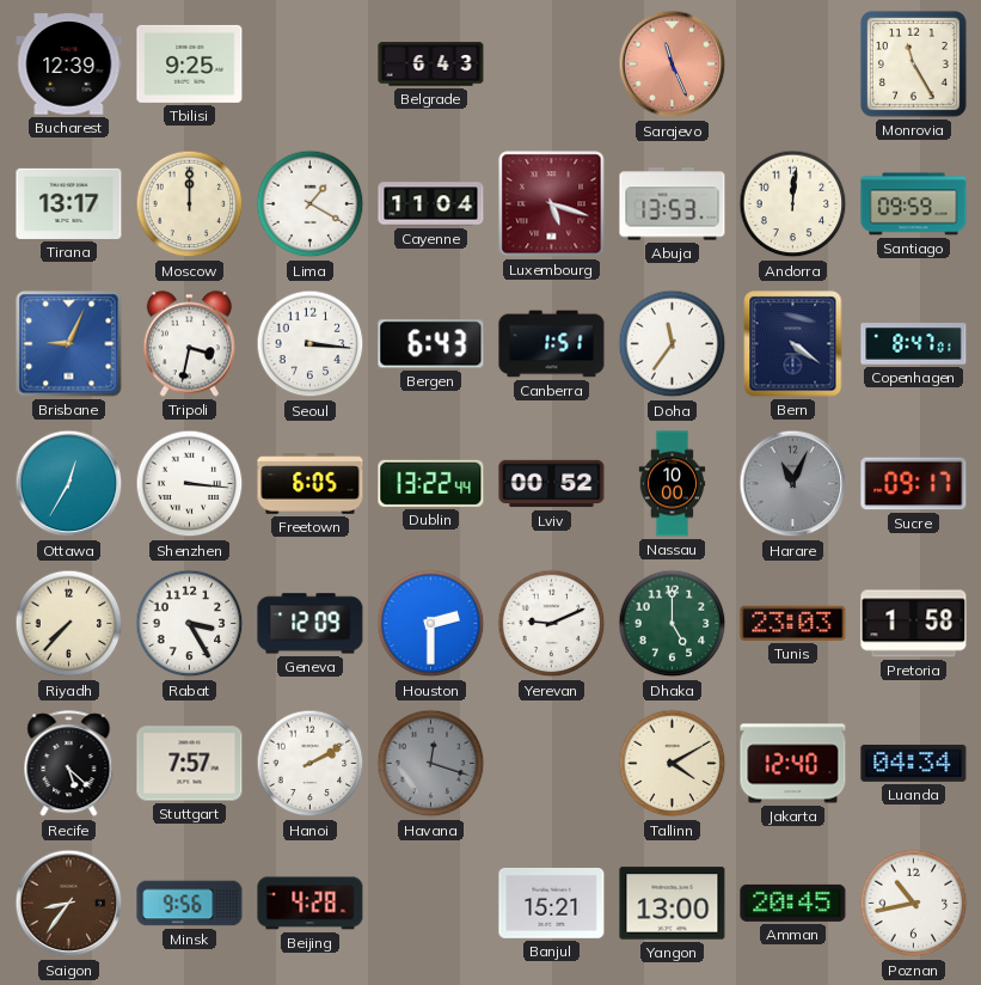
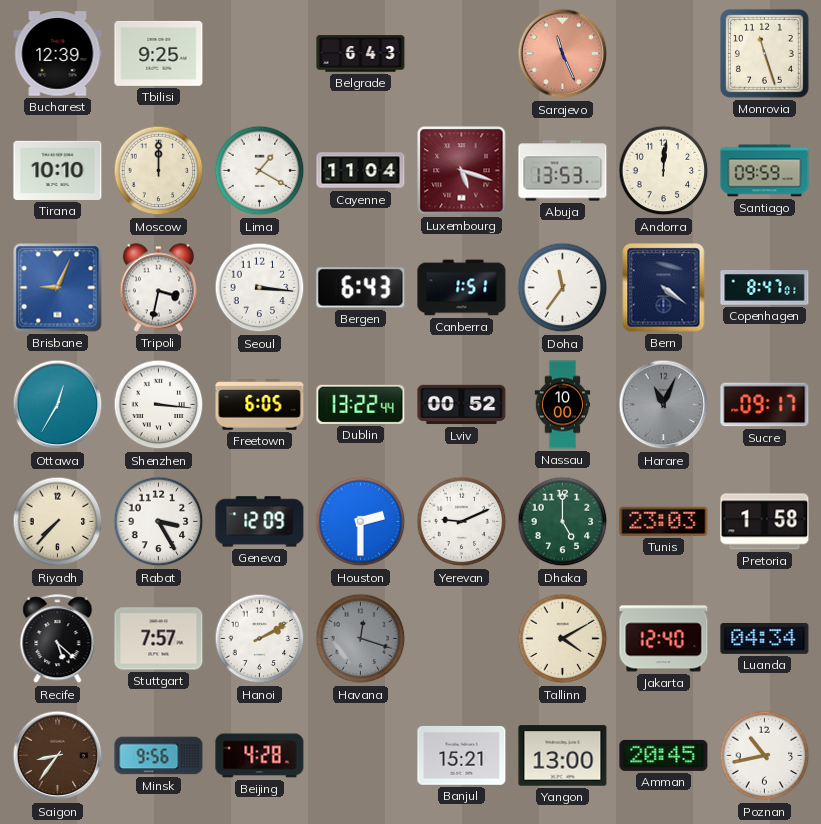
Monrovia: 11:25 -> 11:27
Tirana: 13:17 -> 10:10
